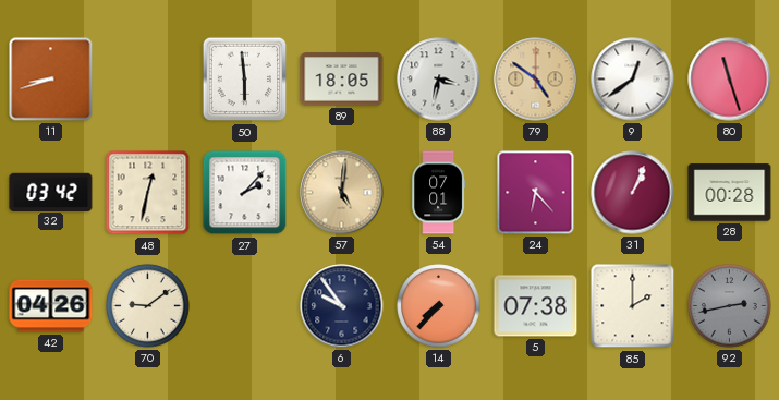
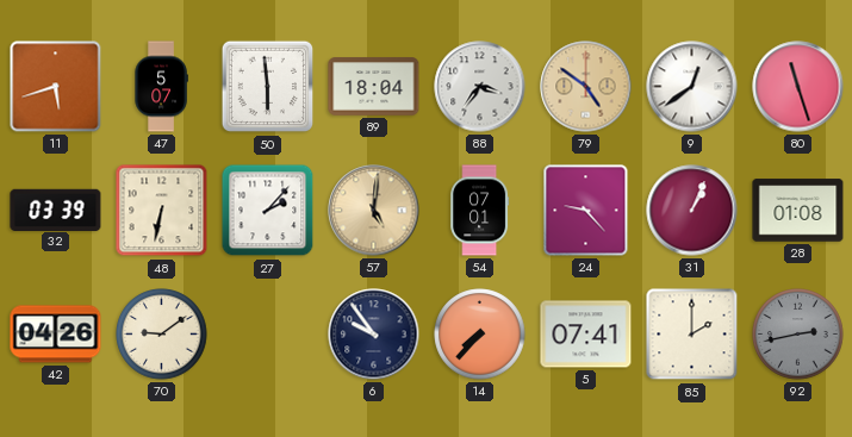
11: 8:42 -> 5:42
47: none -> 5:07
89: 18:05 -> 18:04
88: 3:32 -> 3:36
32: 03:42 -> 03:39
48: 12:32 -> 6:32
24: 6:23 -> 9:23
28: 00:28 -> 01:08
5: 07:38 -> 07:41
